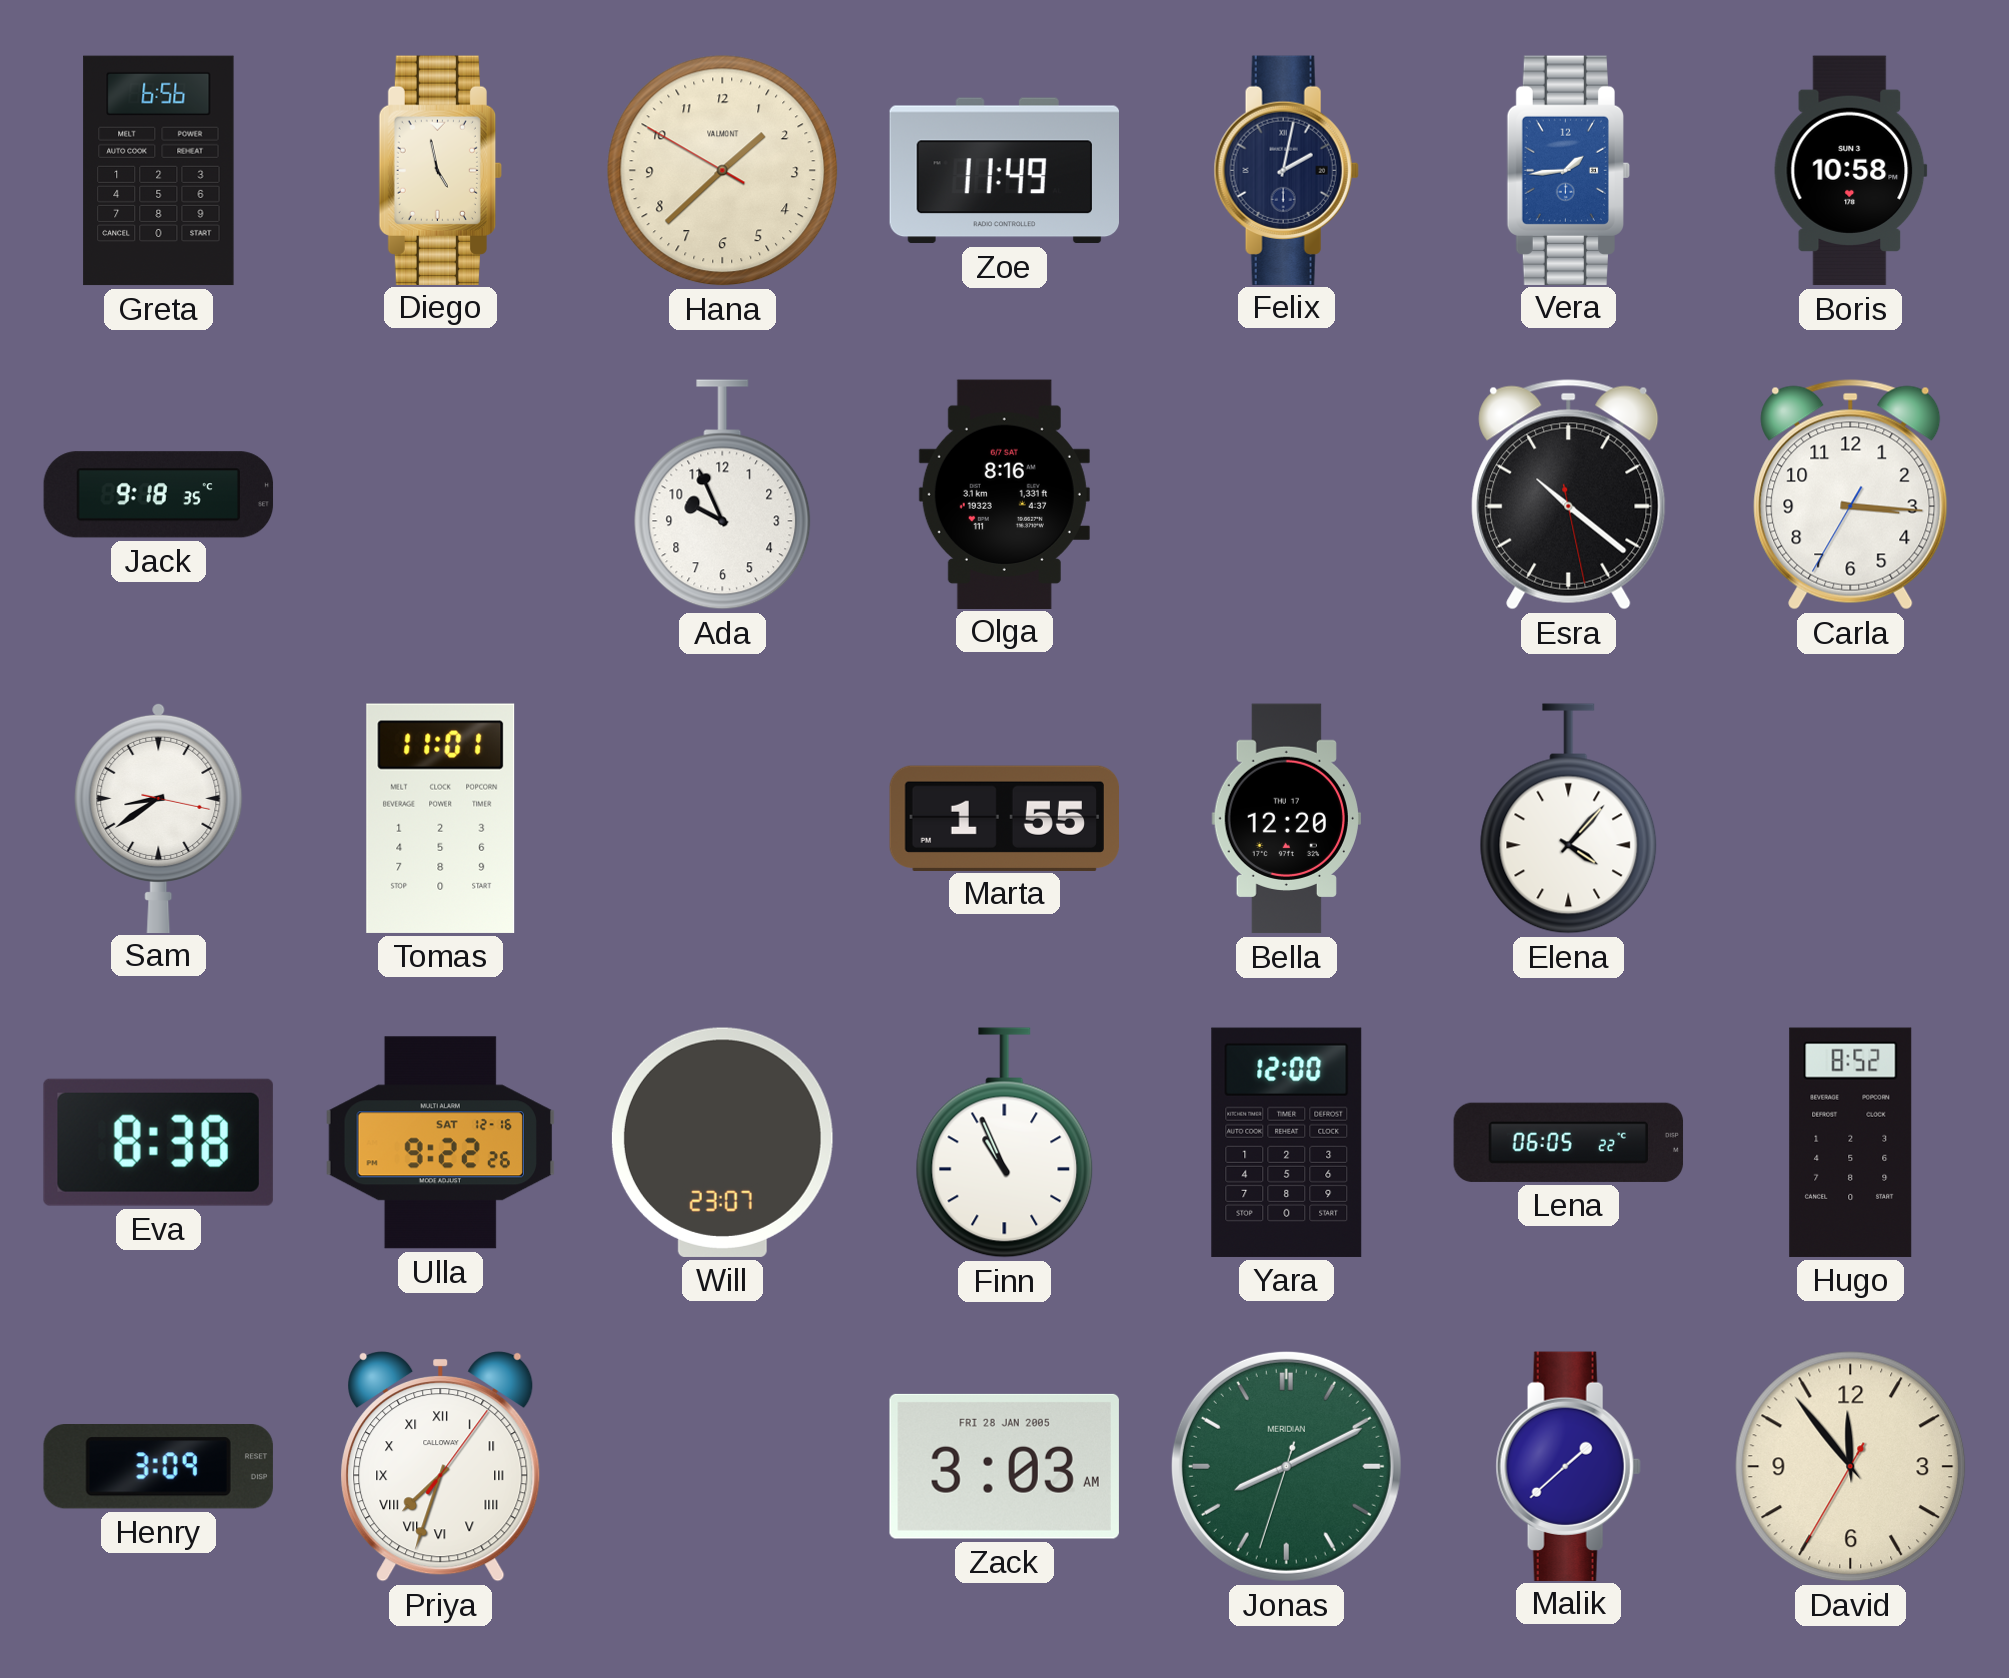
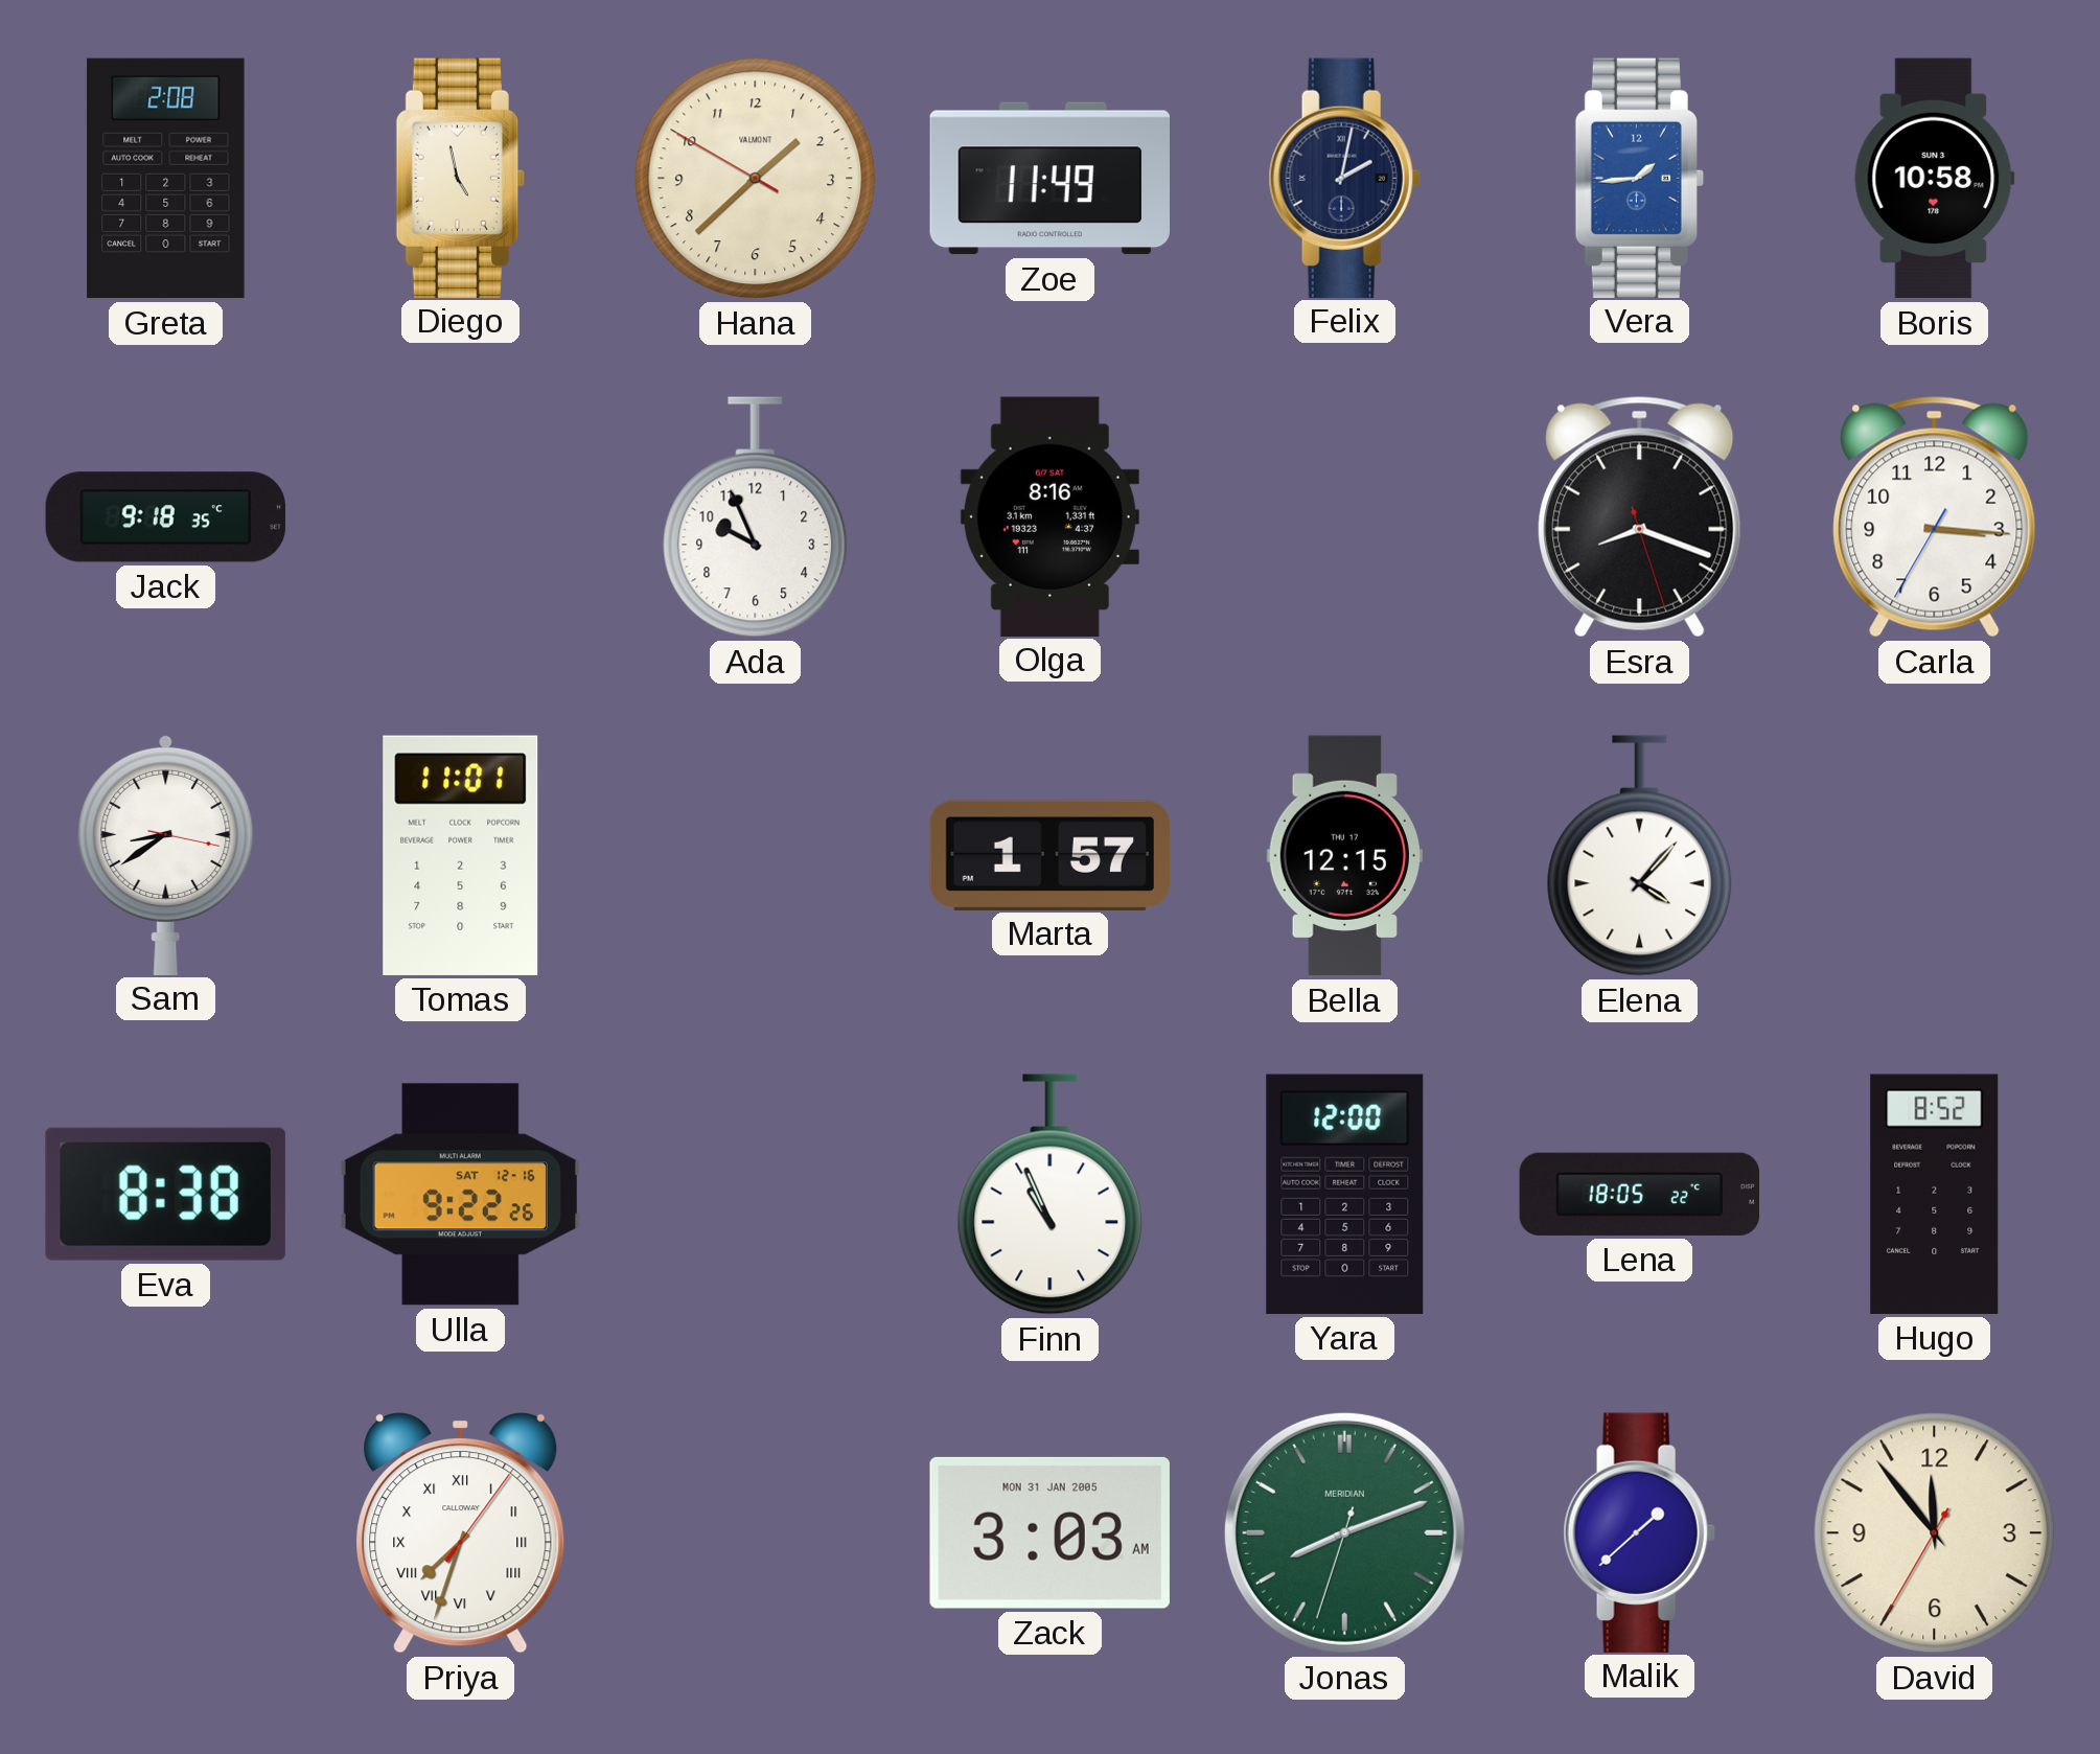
Greta: 6:56 -> 2:08
Esra: 10:21 -> 8:18
Marta: 1:55 -> 1:57
Bella: 12:20 -> 12:15
Will: 23:07 -> none
Lena: 06:05 -> 18:05
Henry: 3:09 -> none
Zack date: FRI 28 JAN 2005 -> MON 31 JAN 2005
Jonas: 8:10 -> 8:11
